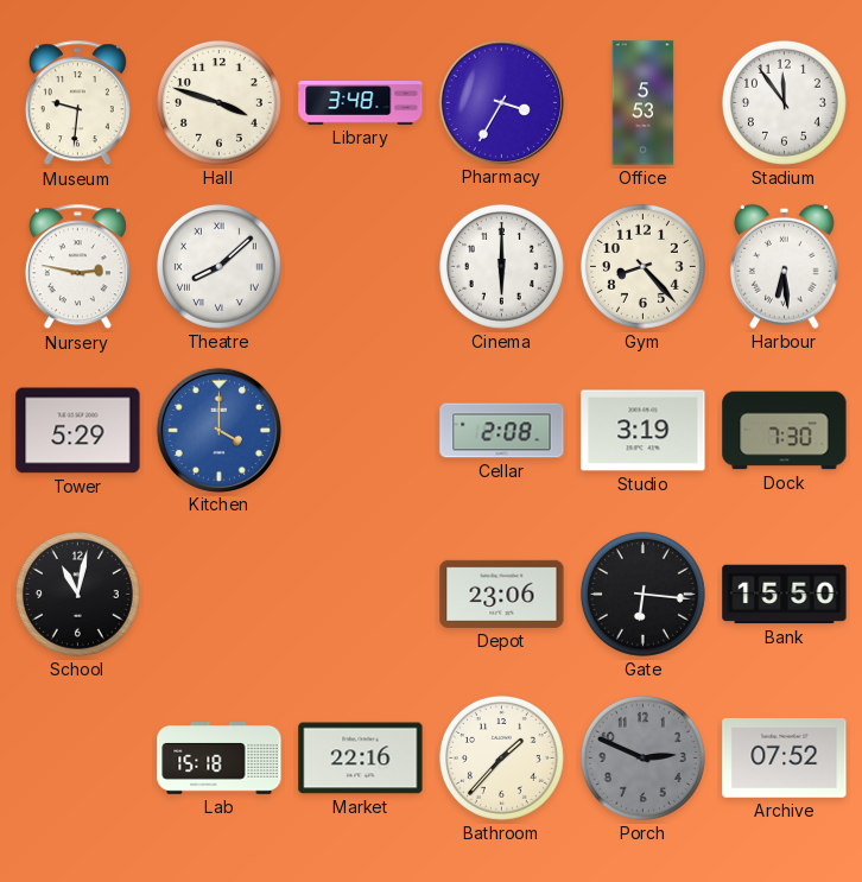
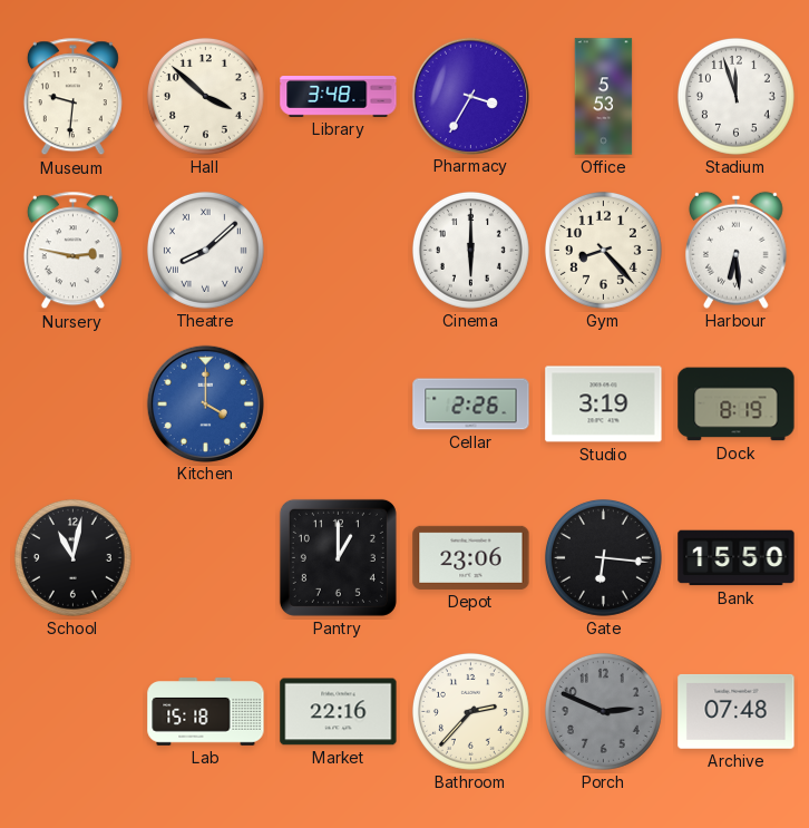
Hall: 3:48 -> 3:52
Stadium: 11:54 -> 11:57
Tower: 5:29 -> none
Cellar: 2:08 -> 2:26
Dock: 7:30 -> 8:19
Pantry: none -> 1:00
Bathroom: 1:37 -> 2:37
Archive: 07:52 -> 07:48
